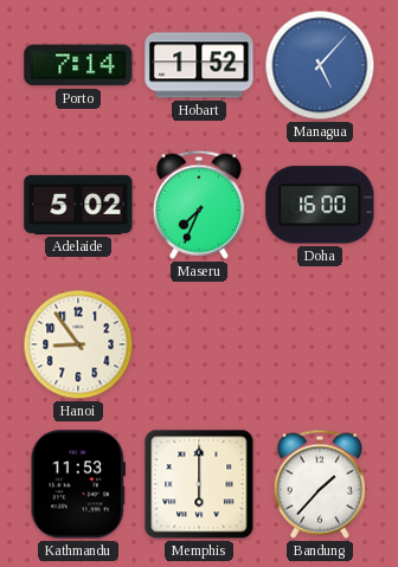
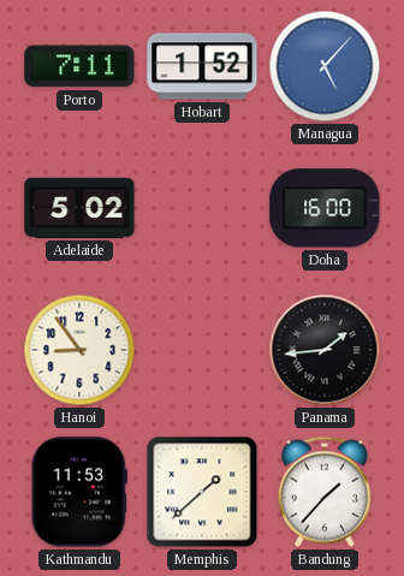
Porto: 7:14 -> 7:11
Maseru: 7:34 -> none
Panama: none -> 1:44
Memphis: 6:00 -> 1:38
